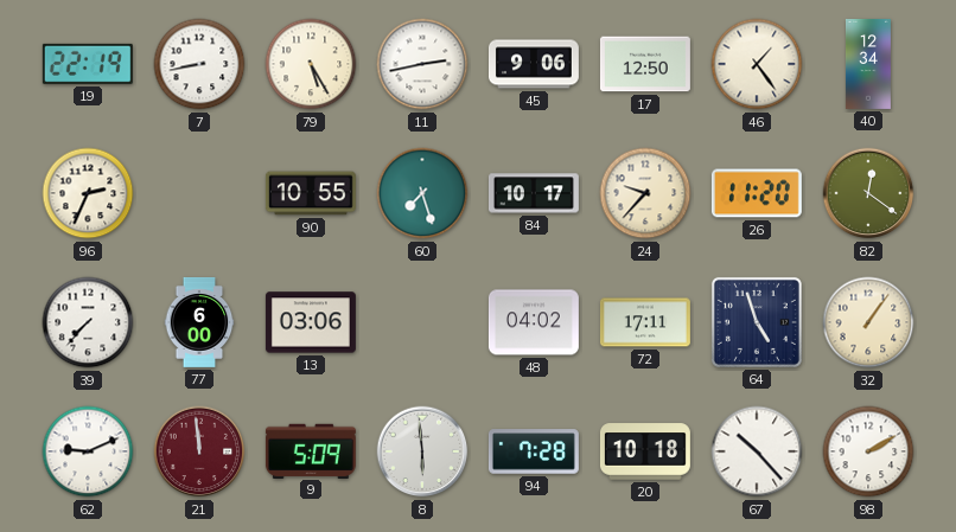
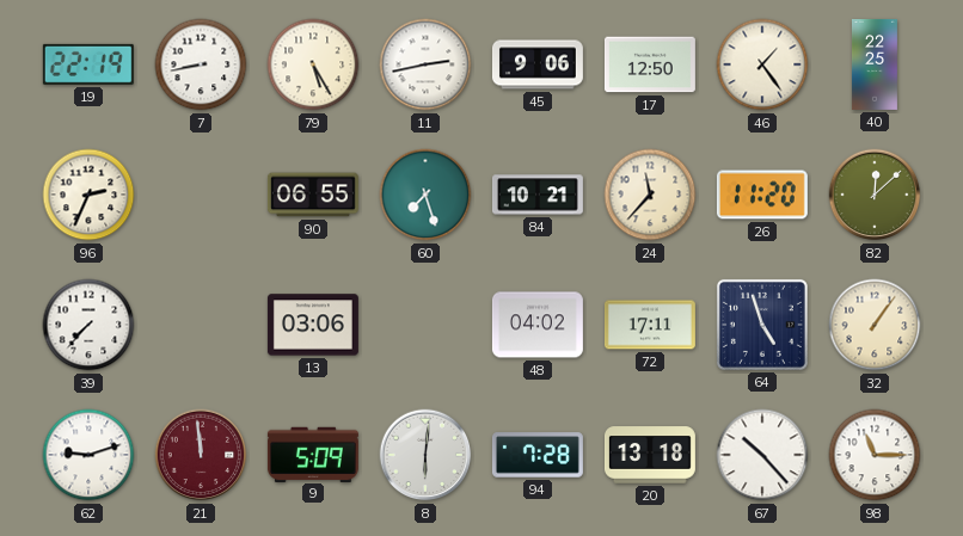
40: 12:34 -> 22:25
90: 10:55 -> 06:55
84: 10:17 -> 10:21
24: 9:37 -> 11:37
82: 12:21 -> 12:08
77: 6:00 -> none
62: 9:11 -> 9:12
8: 5:59 -> 6:01
20: 10:18 -> 13:18
98: 2:10 -> 11:15
